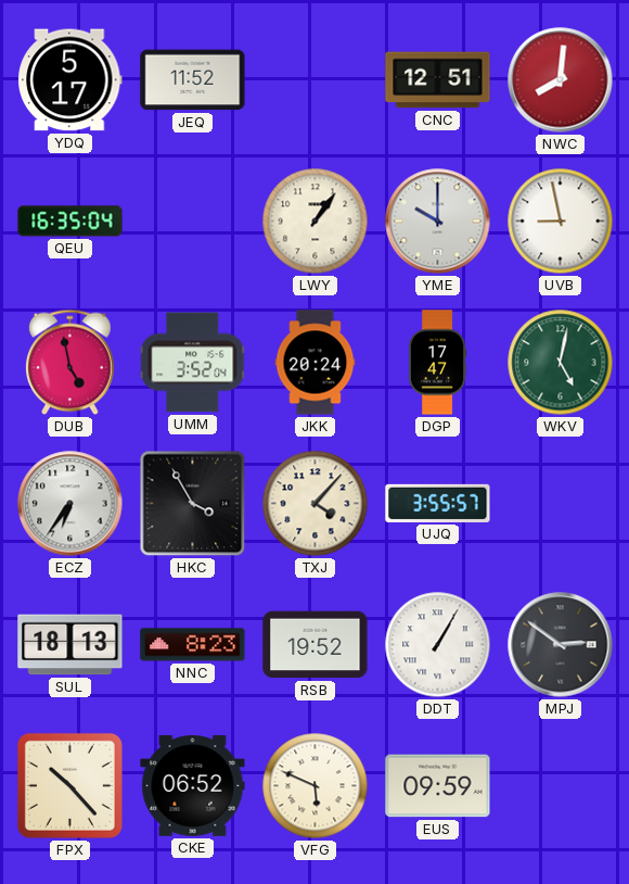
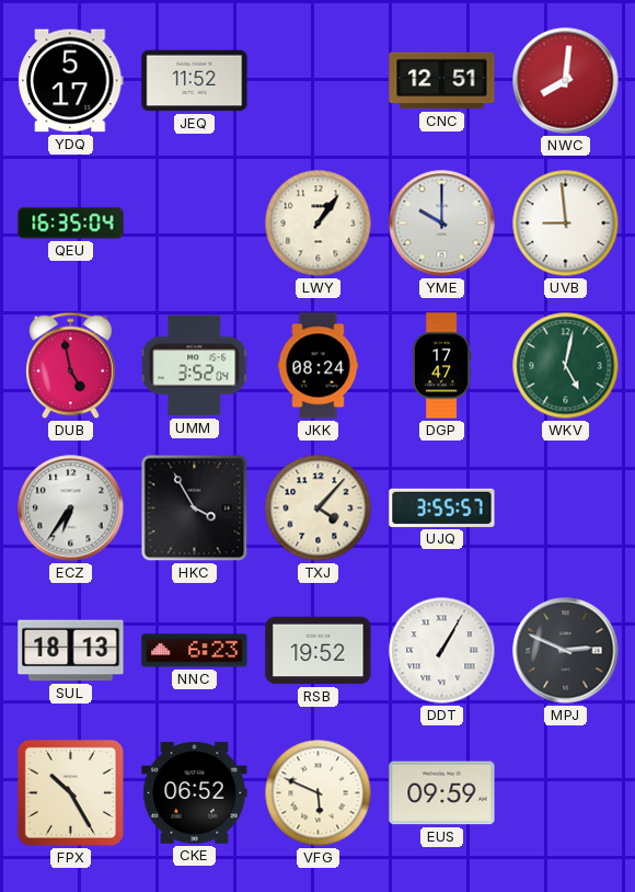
UVB: 8:58 -> 8:59
JKK: 20:24 -> 08:24
NNC: 8:23 -> 6:23
MPJ: 2:51 -> 2:49
FPX: 10:23 -> 10:25
